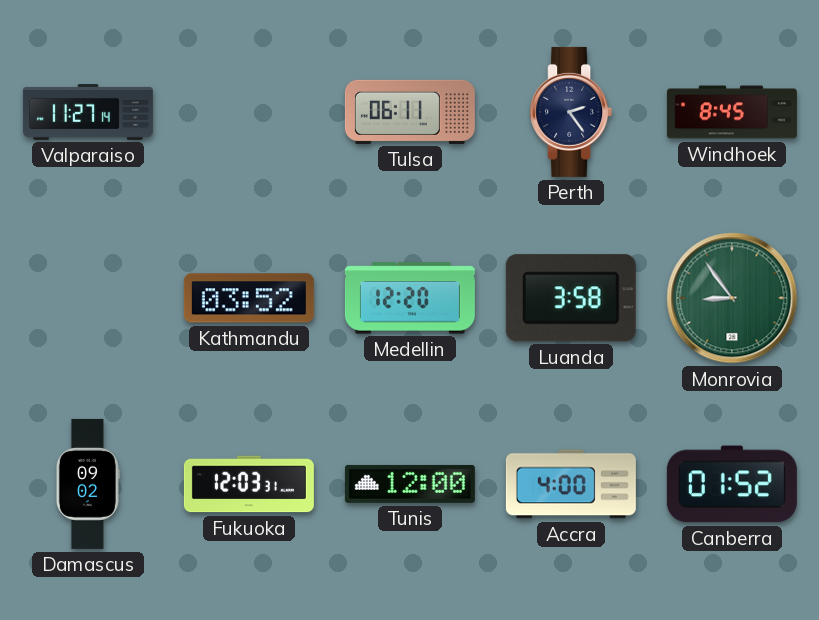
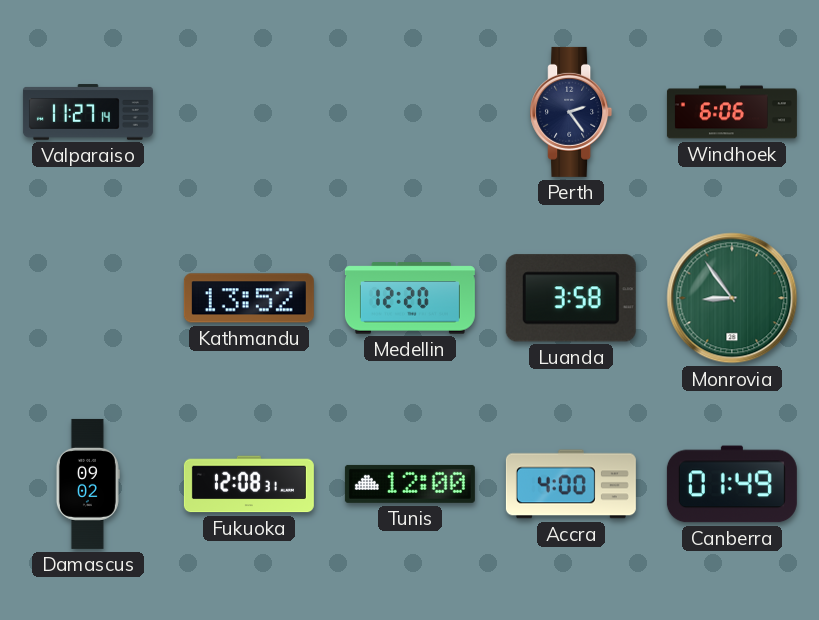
Tulsa: 06:11 -> none
Windhoek: 8:45 -> 6:06
Kathmandu: 03:52 -> 13:52
Fukuoka: 12:03 -> 12:08
Canberra: 01:52 -> 01:49
